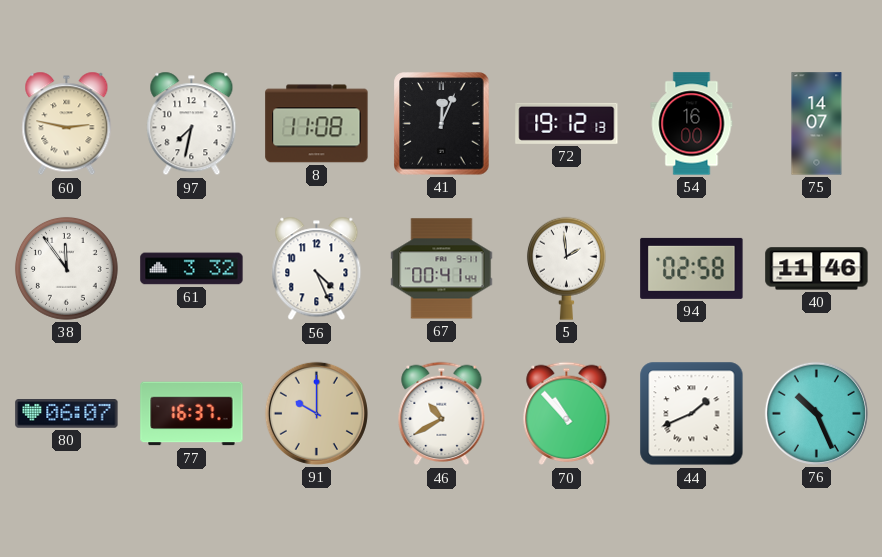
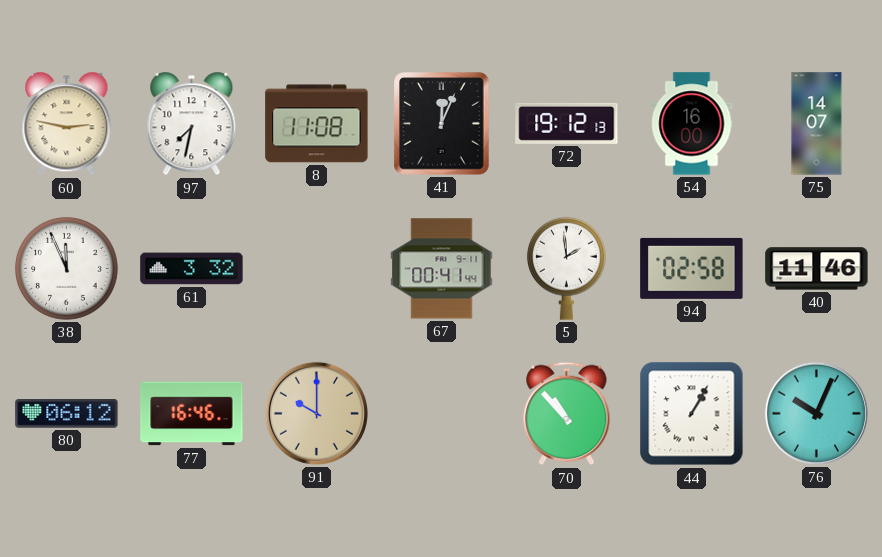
38: 11:54 -> 11:56
56: 4:26 -> none
80: 06:07 -> 06:12
77: 16:37 -> 16:46
46: 10:40 -> none
44: 1:41 -> 1:05
76: 10:26 -> 10:04
